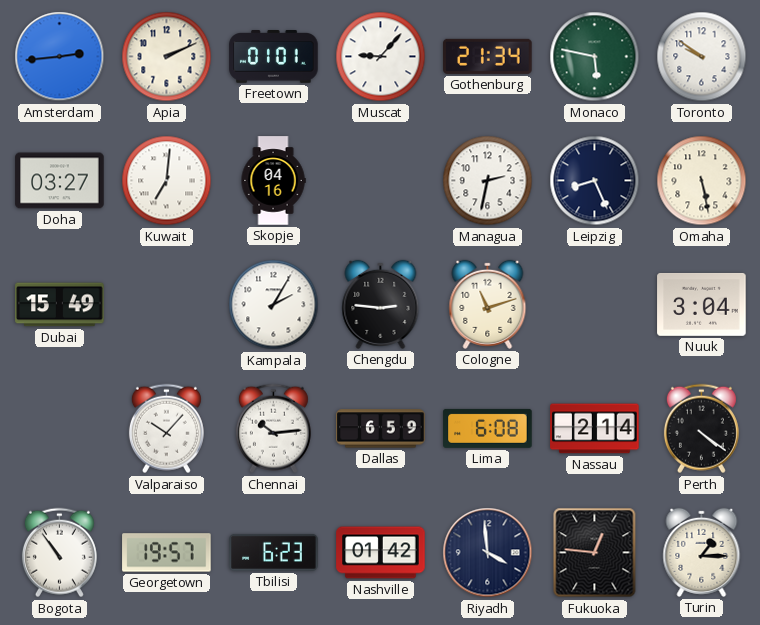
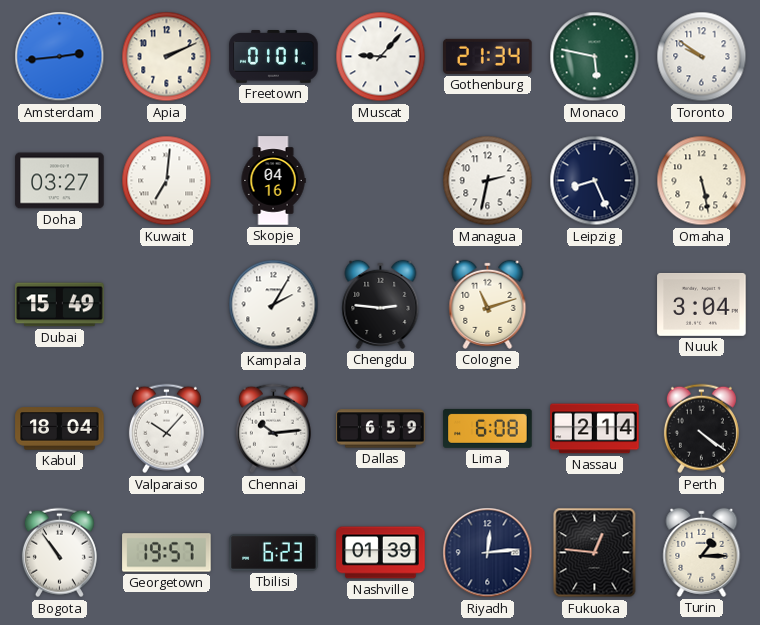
Kabul: none -> 18:04
Nashville: 01:42 -> 01:39
Riyadh: 3:59 -> 12:14
